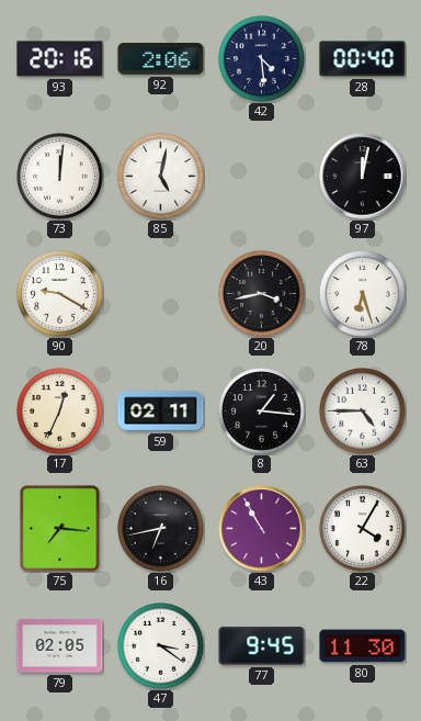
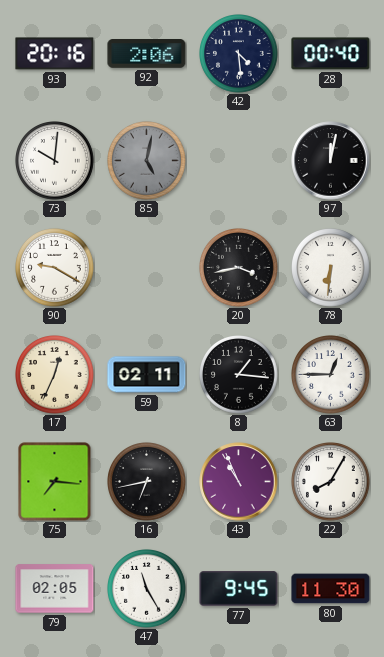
73: 12:01 -> 10:01
85 dial: white -> grey
78: 6:27 -> 6:31
63: 4:45 -> 12:45
43: 10:55 -> 10:56
22: 4:05 -> 8:05
47: 3:21 -> 11:25
